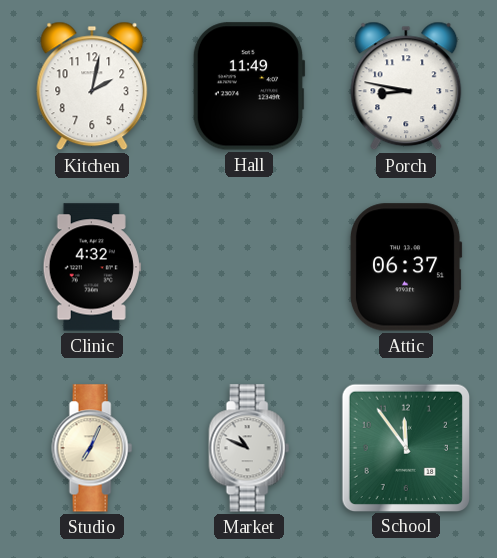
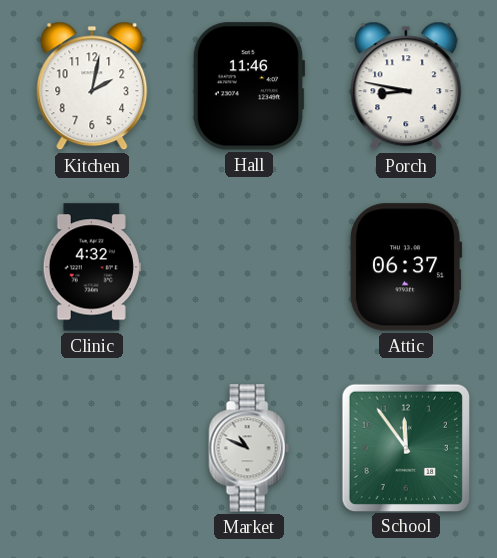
Hall: 11:49 -> 11:46
Studio: 7:04 -> none
